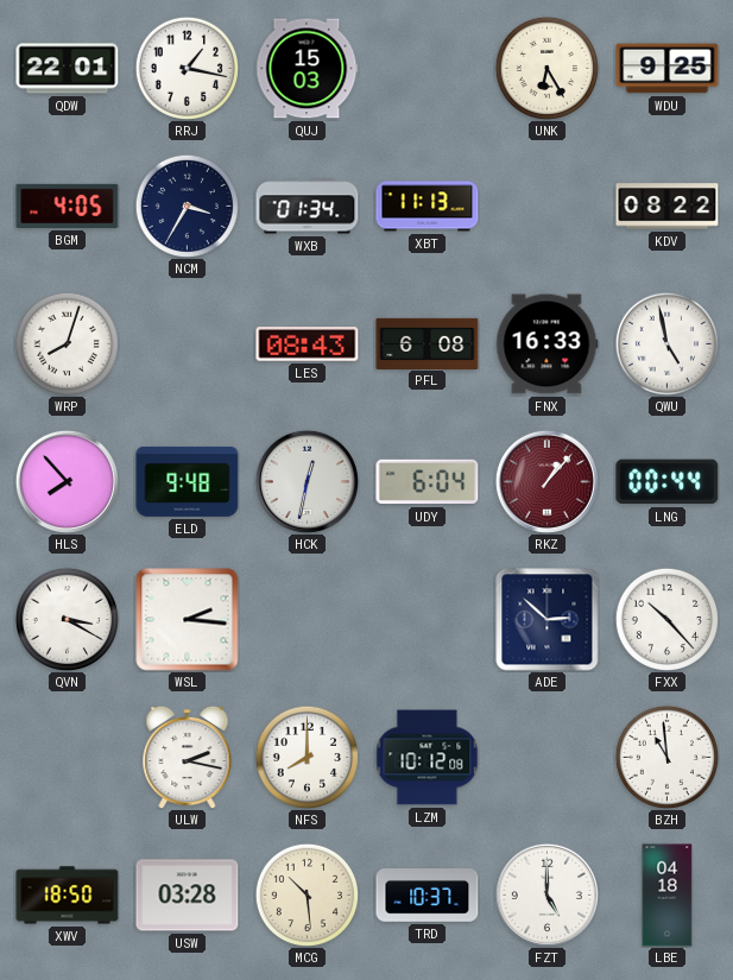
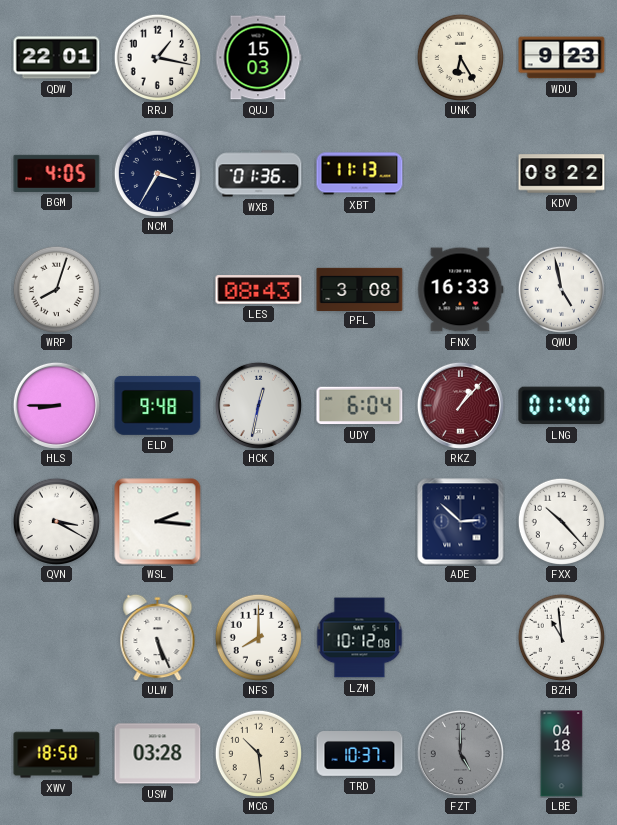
WDU: 9:25 -> 9:23
WXB: 01:34 -> 01:36
PFL: 6:08 -> 3:08
HLS: 7:53 -> 8:45
LNG: 00:44 -> 01:40
ULW: 2:17 -> 5:26
FZT dial: white -> grey
